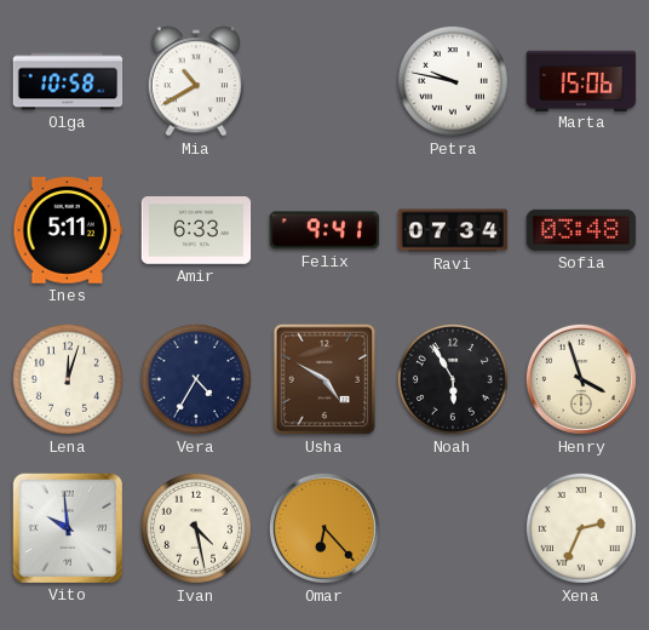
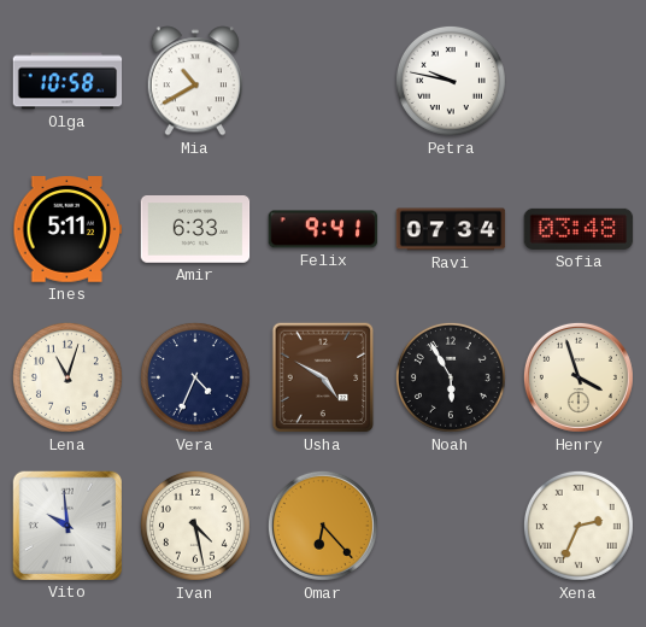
Marta: 15:06 -> none
Lena: 12:03 -> 11:03
Vera: 4:35 -> 4:34
